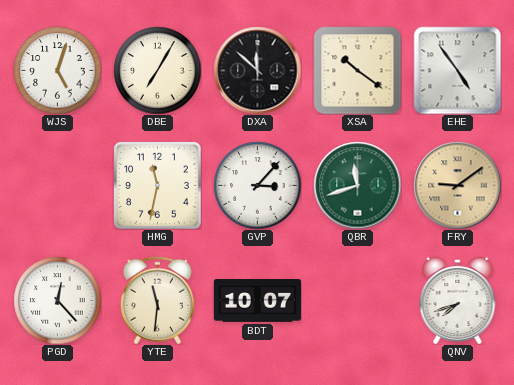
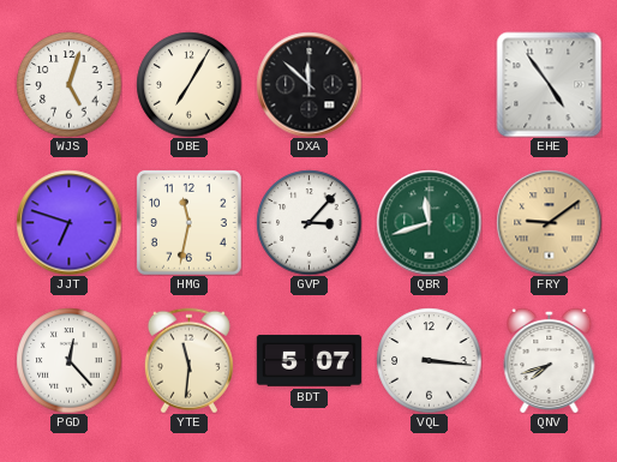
XSA: 10:21 -> none
JJT: none -> 6:48
BDT: 10:07 -> 5:07
VQL: none -> 3:16
